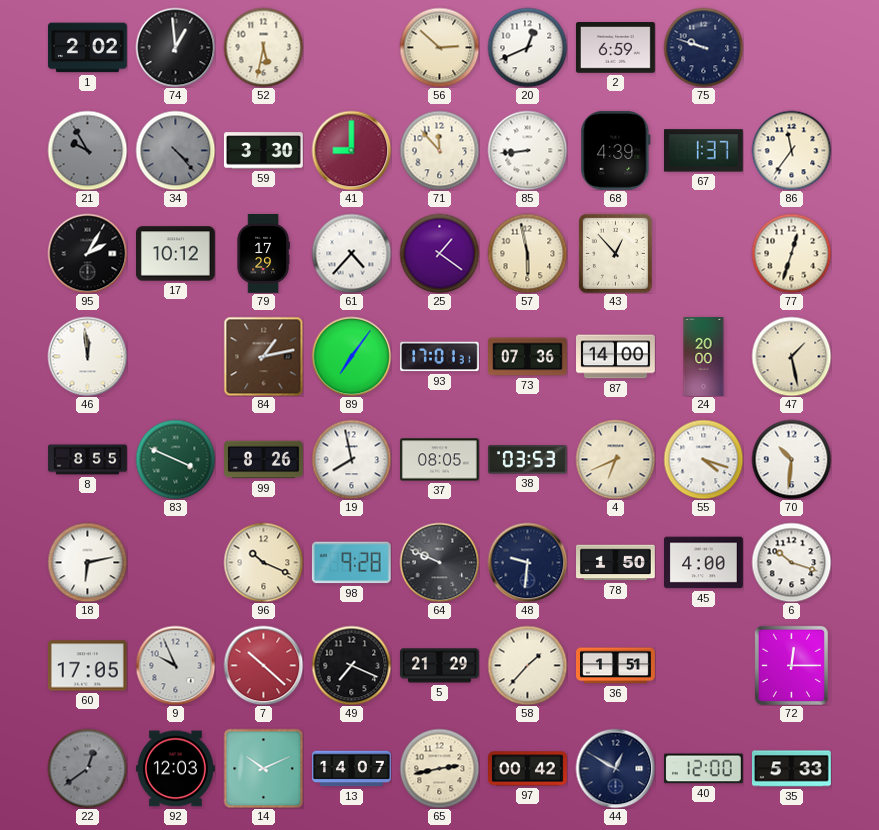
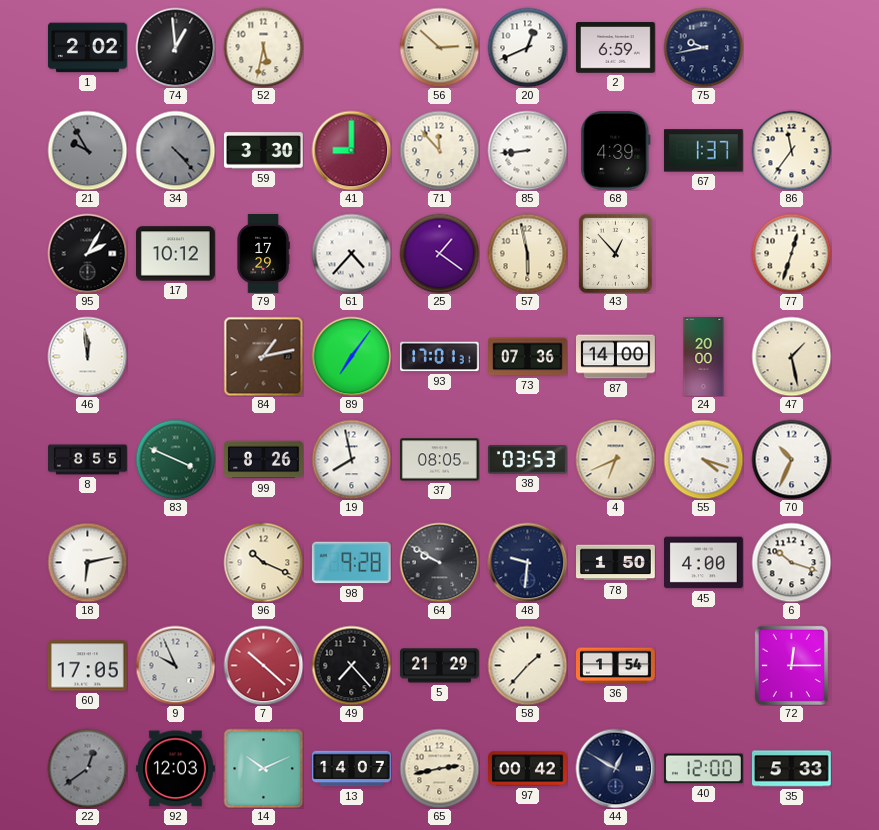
75: 9:48 -> 9:43
70: 10:31 -> 10:34
64: 9:49 -> 9:50
49: 7:19 -> 7:23
36: 1:51 -> 1:54
